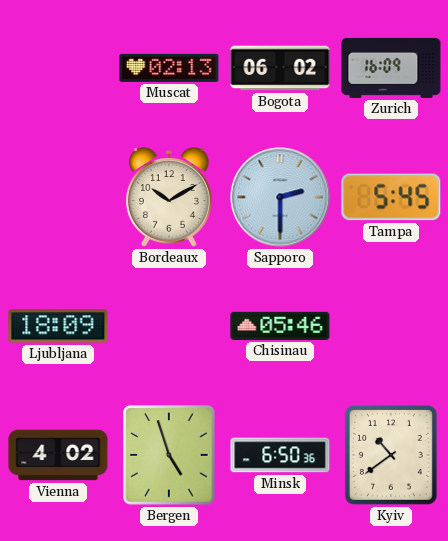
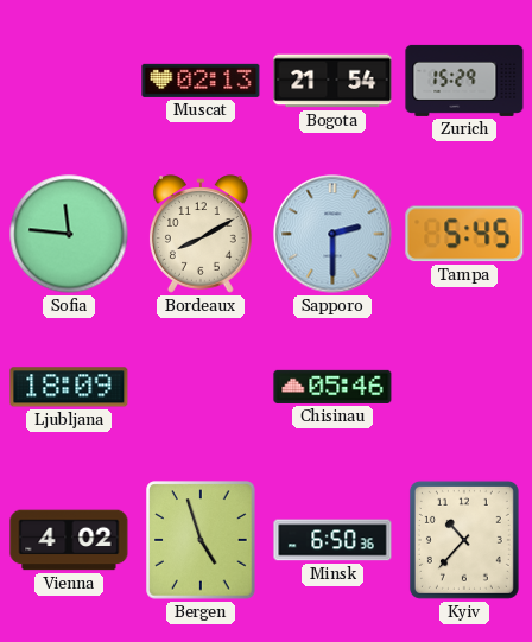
Bogota: 06:02 -> 21:54
Zurich: 16:09 -> 15:29
Sofia: none -> 11:46
Bordeaux: 10:10 -> 8:10
Kyiv: 10:39 -> 10:37
